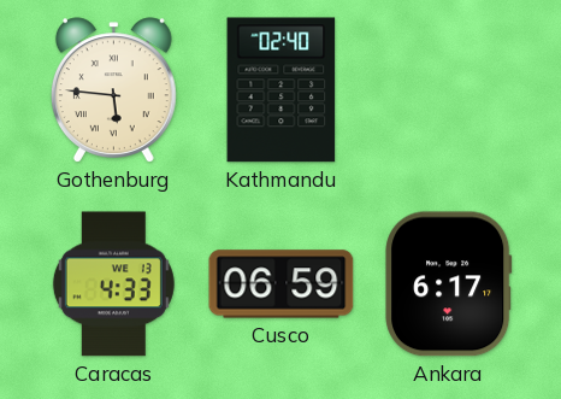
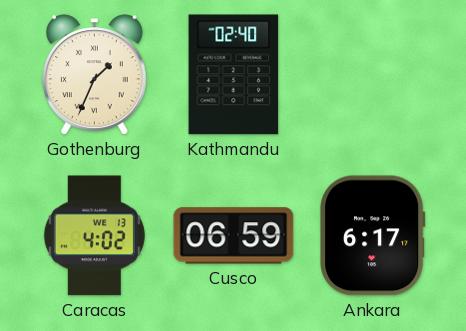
Gothenburg: 5:46 -> 1:34
Caracas: 4:33 -> 4:02
